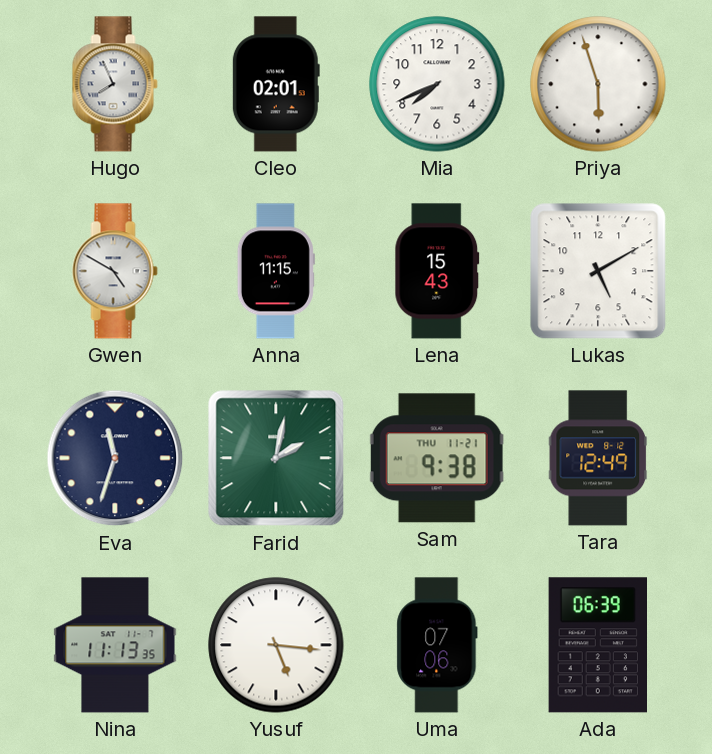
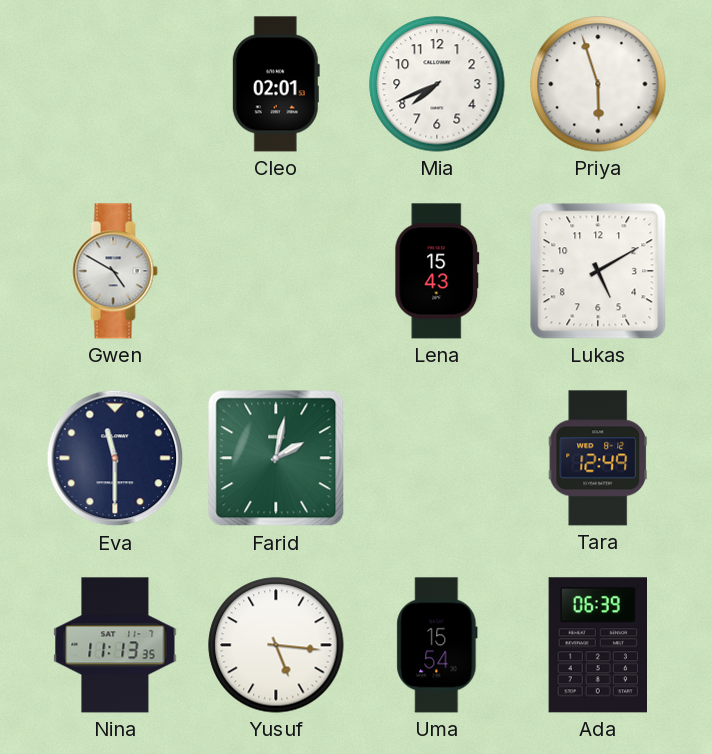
Hugo: 7:56 -> none
Anna: 11:15 -> none
Eva: 11:33 -> 11:30
Sam: 9:38 -> none
Uma: 07:06 -> 15:54
